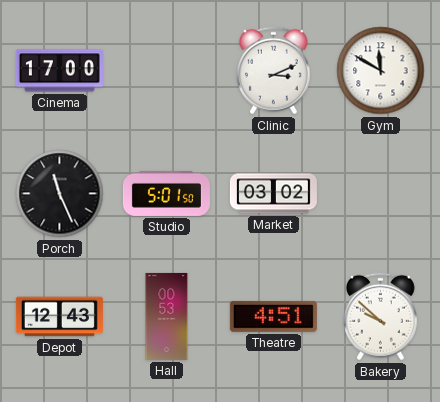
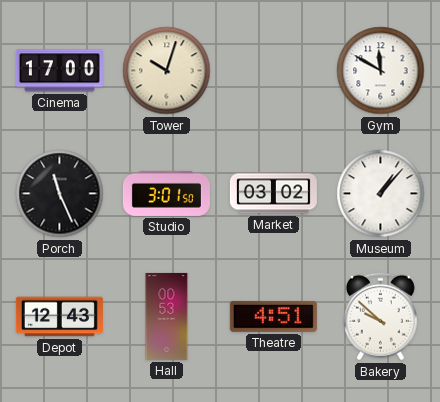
Tower: none -> 10:03
Clinic: 3:11 -> none
Studio: 5:01 -> 3:01
Museum: none -> 1:07
